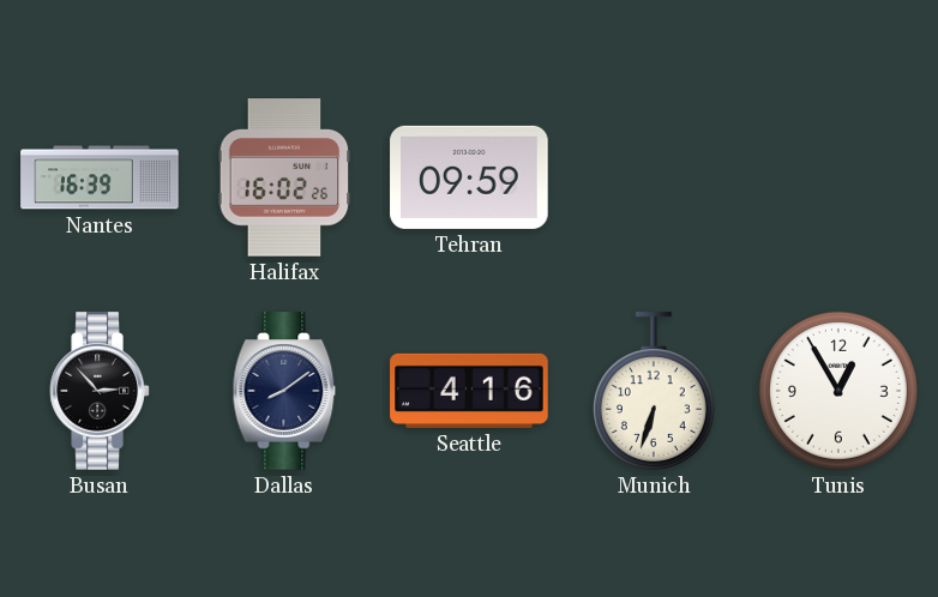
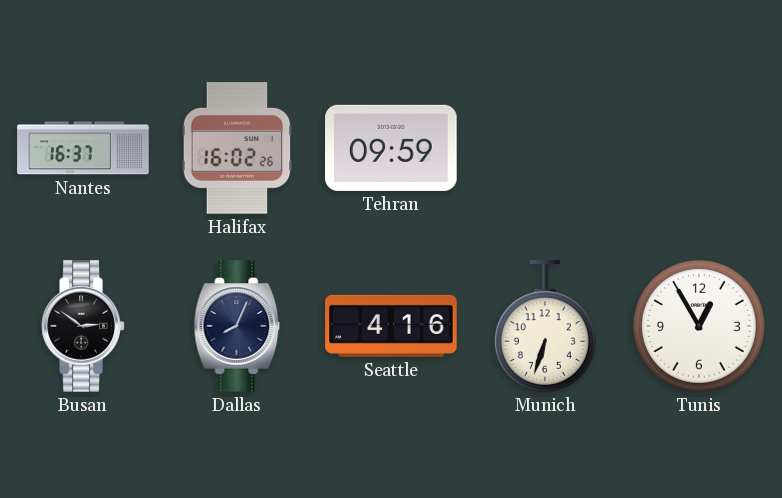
Nantes: 16:39 -> 16:37
Busan: 2:53 -> 2:51
Dallas: 8:09 -> 8:04
